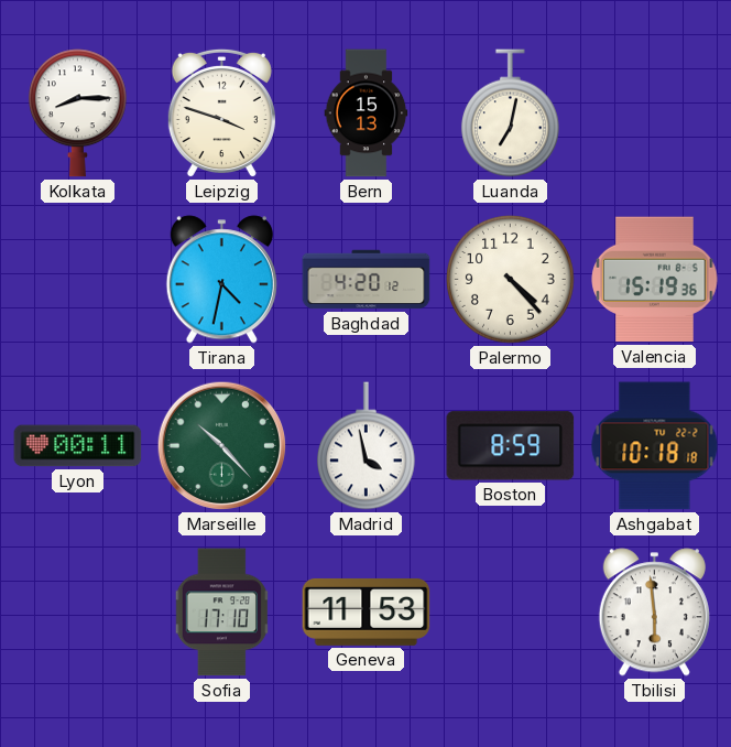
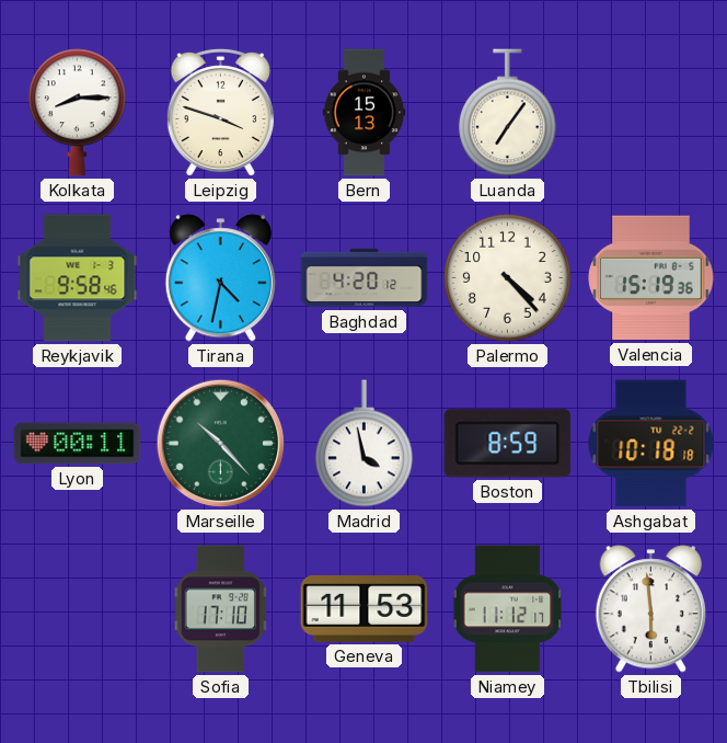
Luanda: 7:02 -> 7:06
Reykjavik: none -> 9:58
Niamey: none -> 11:12
